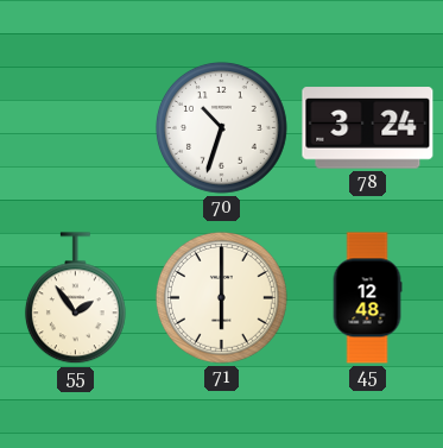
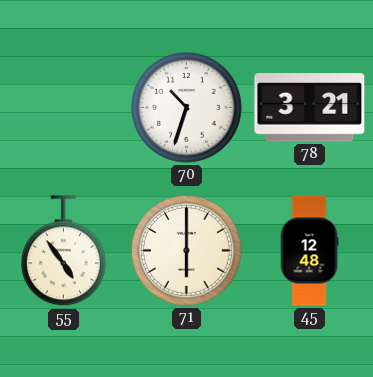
78: 3:24 -> 3:21
55: 1:54 -> 4:54
